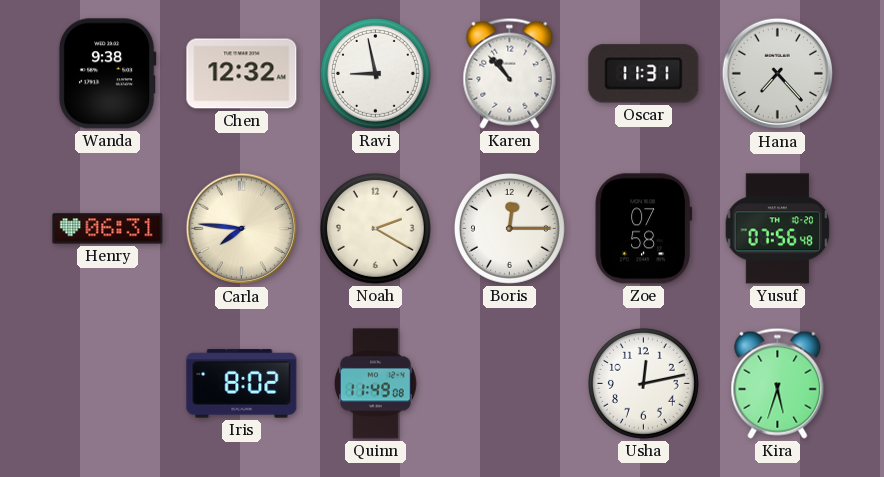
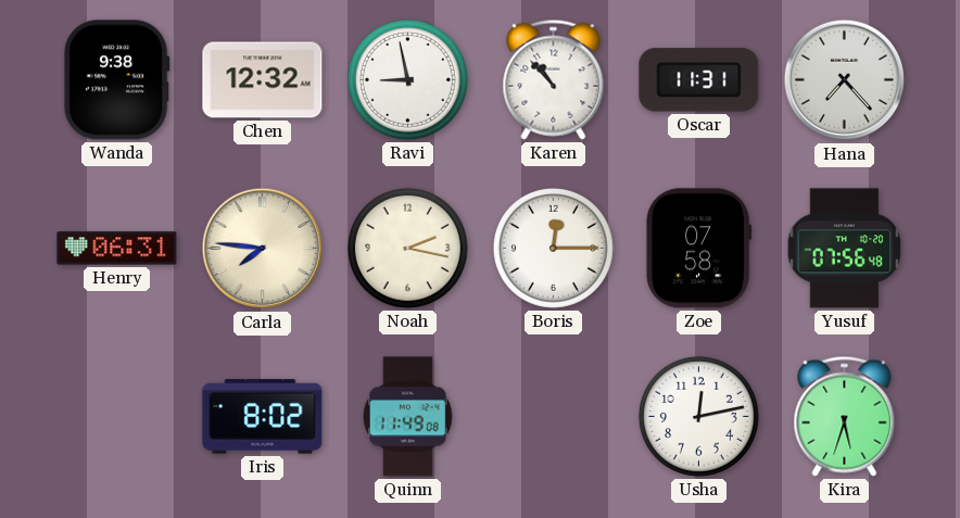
Noah: 2:20 -> 2:17
